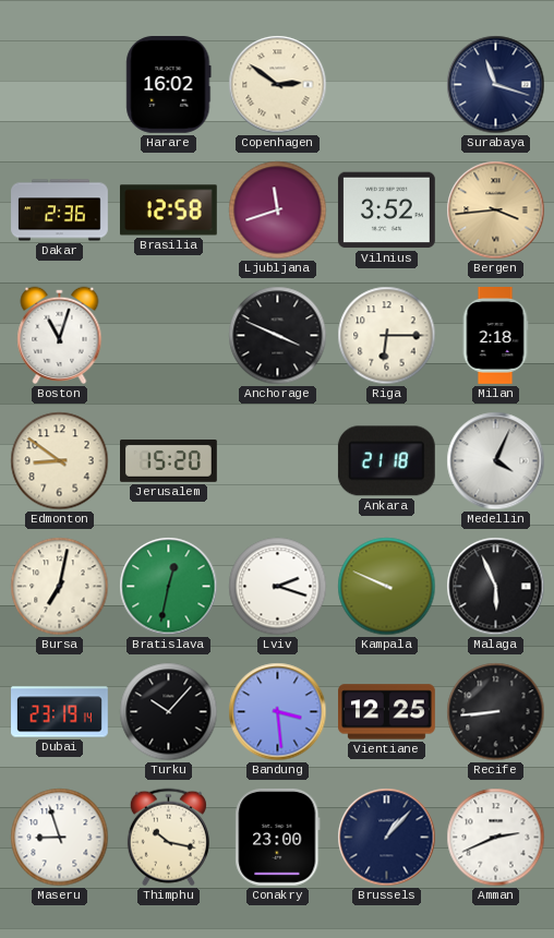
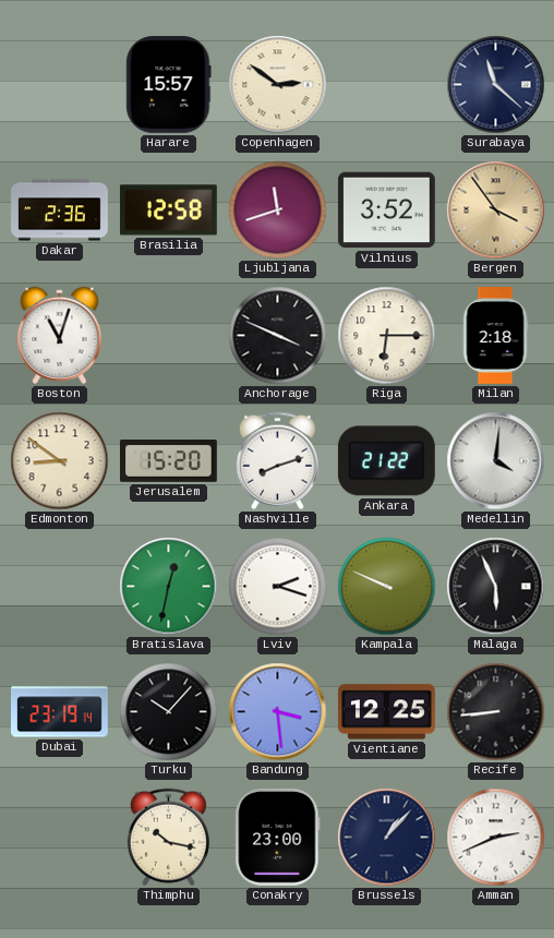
Harare: 16:02 -> 15:57
Surabaya: 11:18 -> 11:22
Bergen: 3:44 -> 3:54
Nashville: none -> 8:12
Ankara: 21:18 -> 21:22
Medellin: 4:04 -> 4:01
Bursa: 7:02 -> none
Maseru: 8:57 -> none
